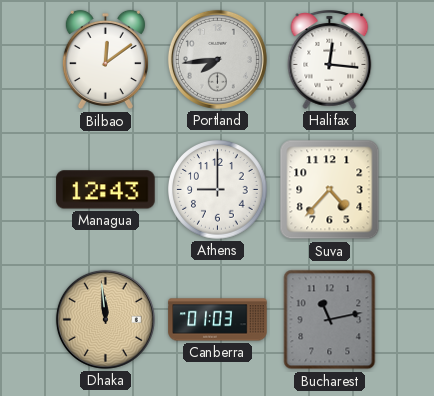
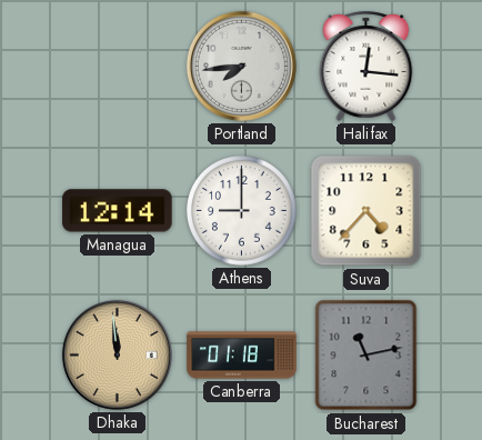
Bilbao: 12:09 -> none
Managua: 12:43 -> 12:14
Canberra: 01:03 -> 01:18
